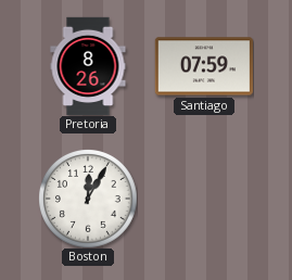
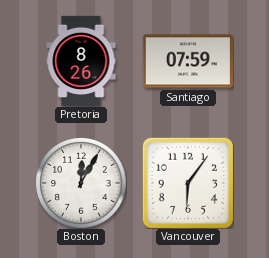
Vancouver: none -> 6:06
